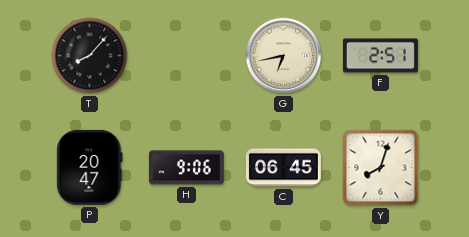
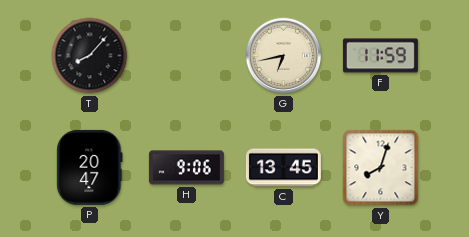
F: 2:51 -> 11:59
C: 06:45 -> 13:45
